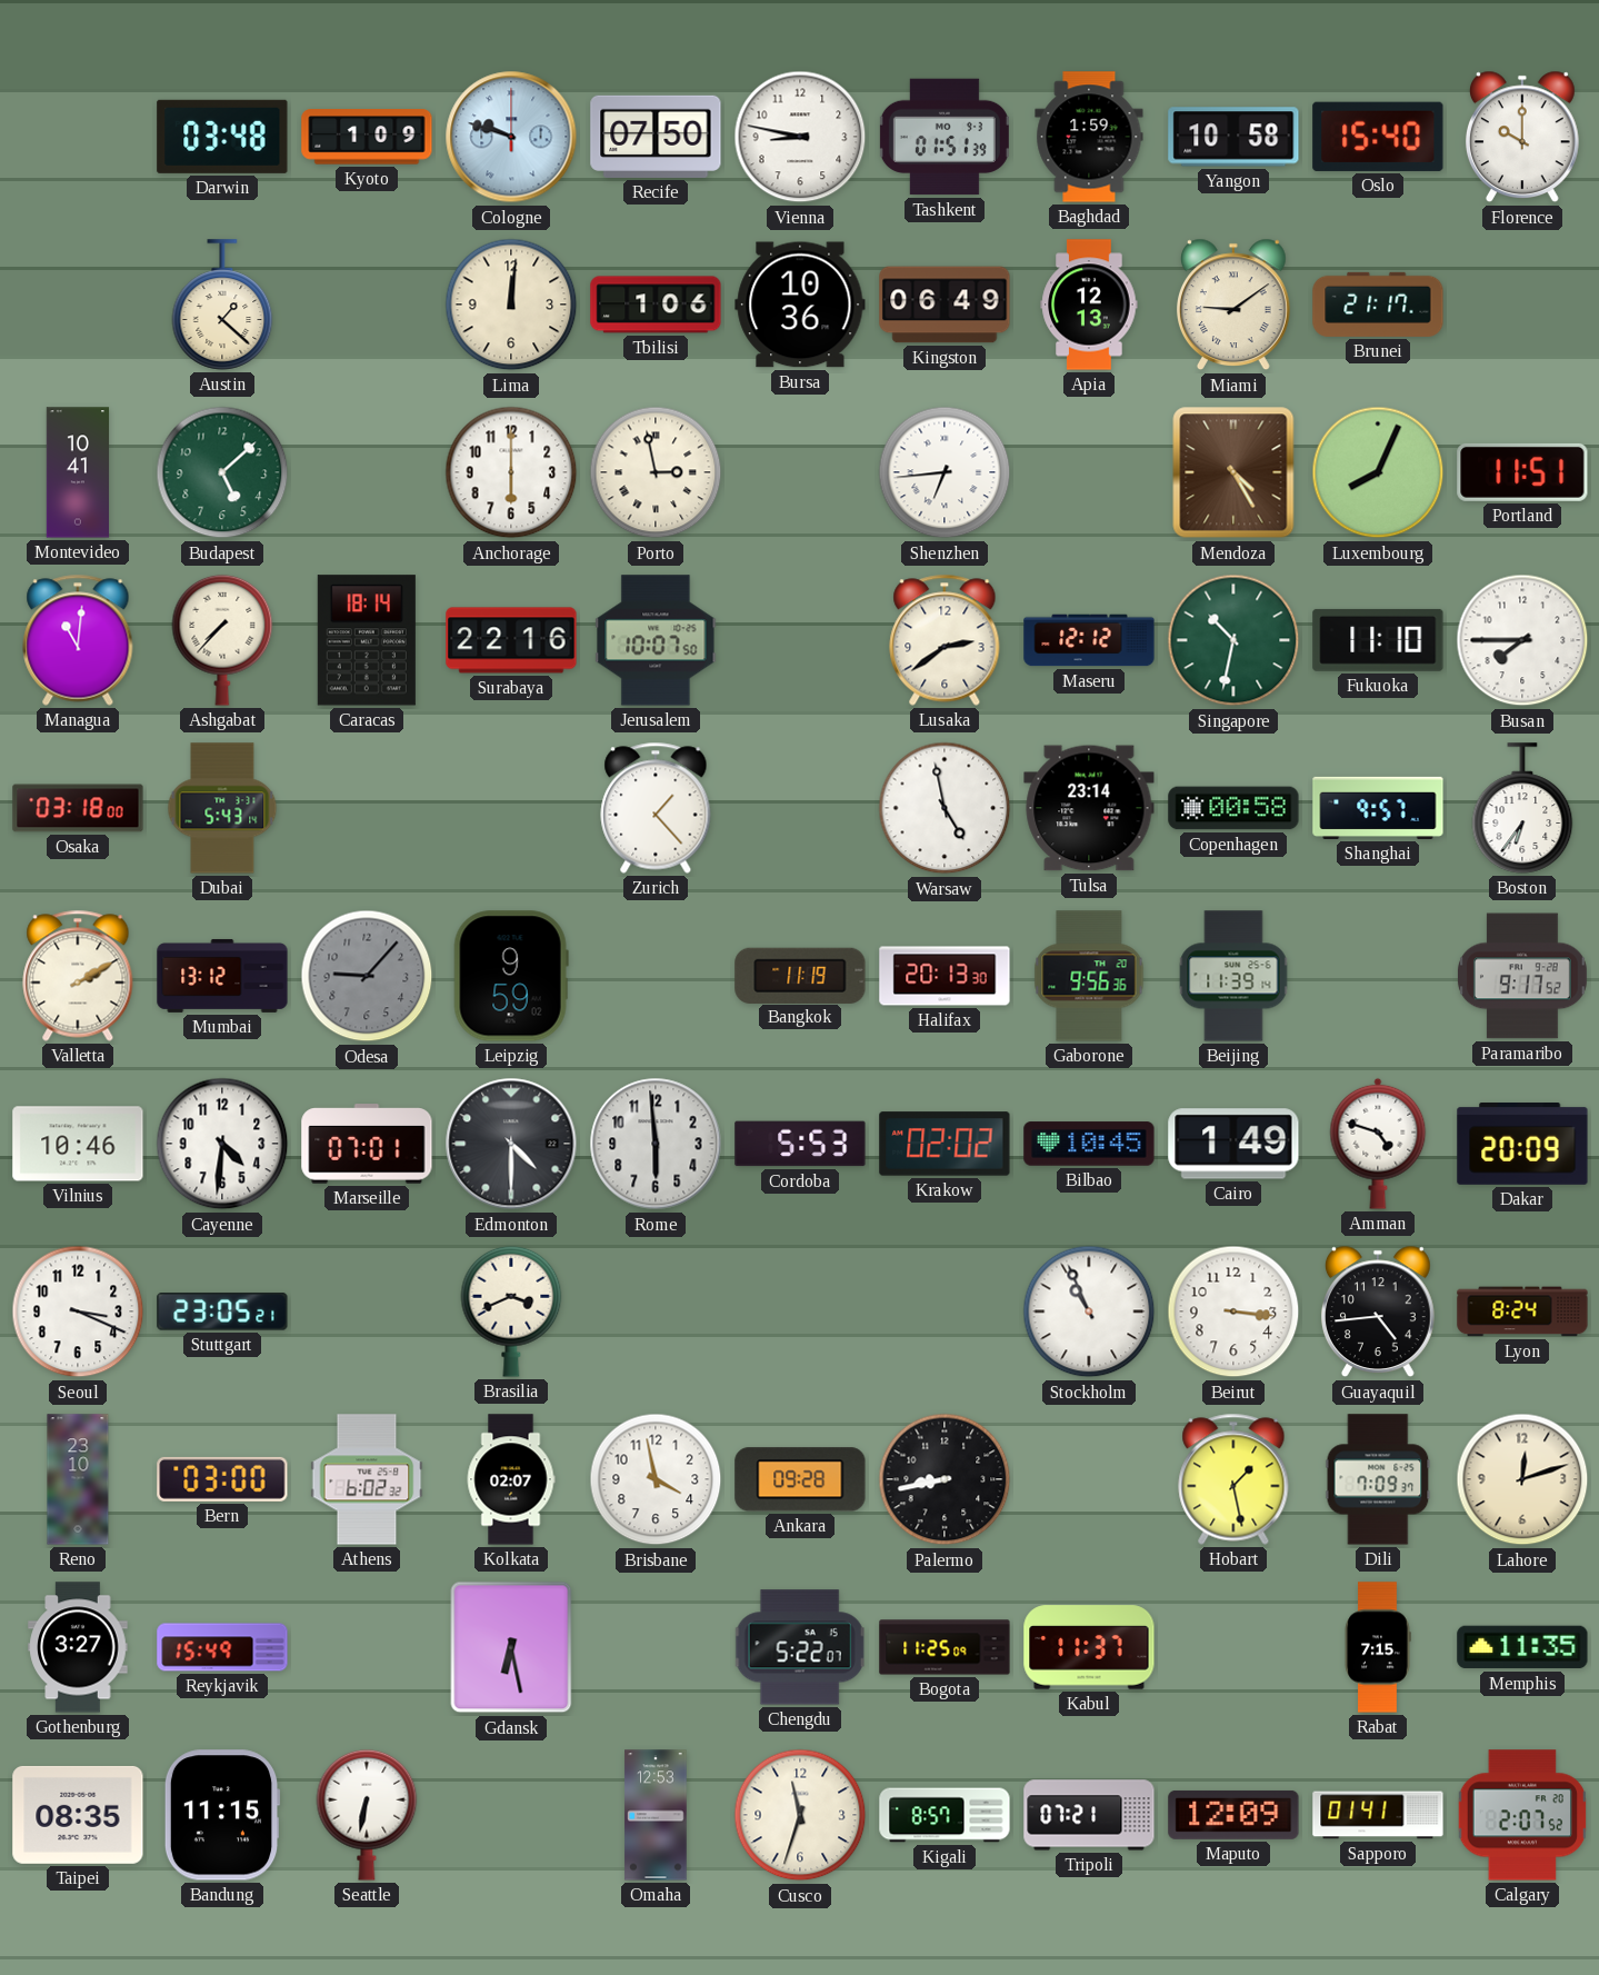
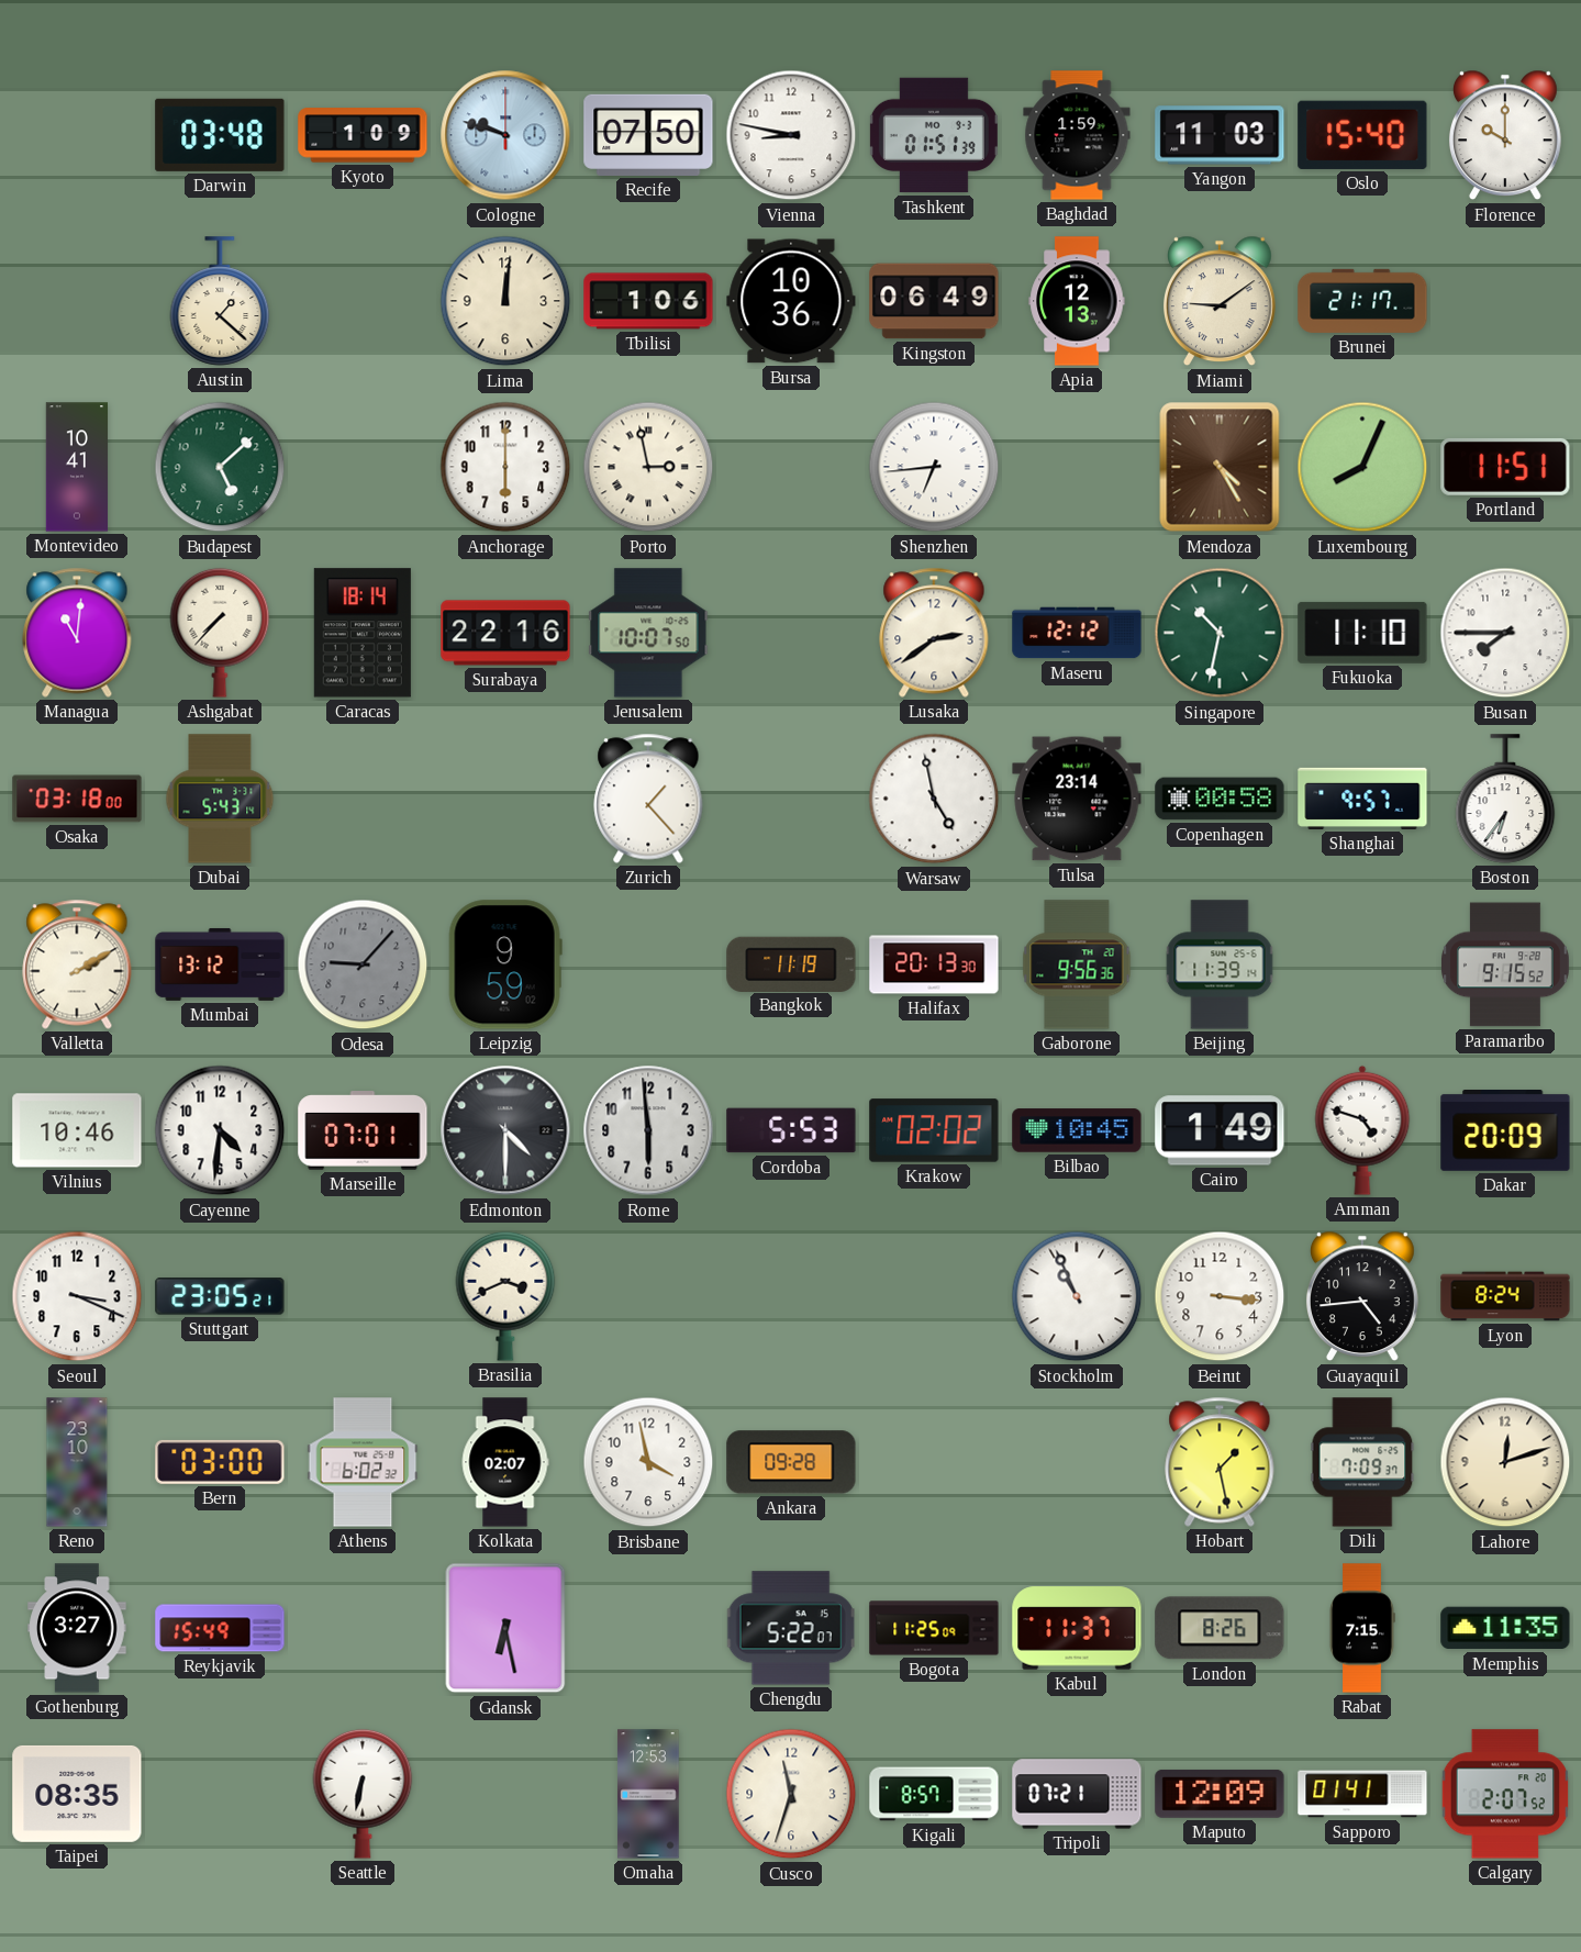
Yangon: 10:58 -> 11:03
Paramaribo: 9:17 -> 9:15
Palermo: 8:43 -> none
London: none -> 8:26
Bandung: 11:15 -> none
